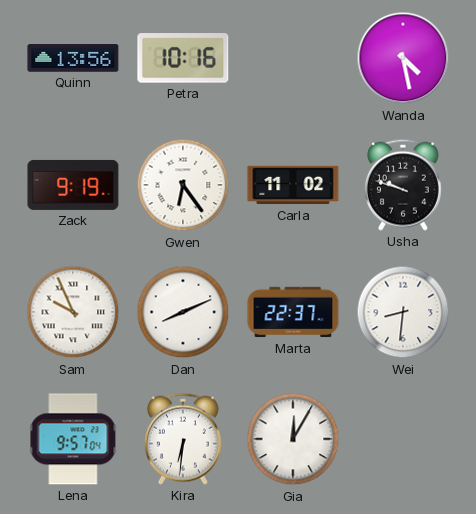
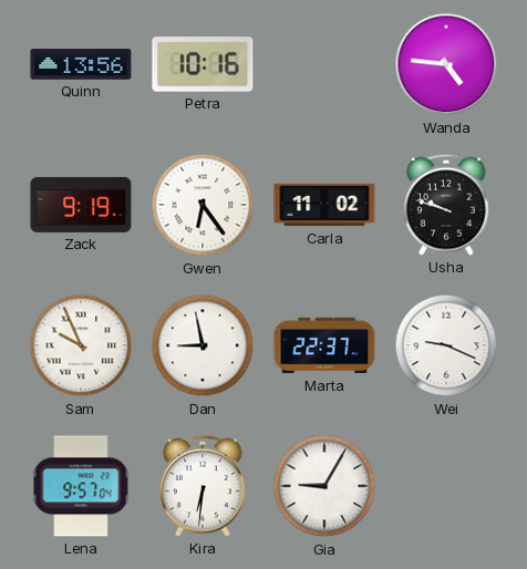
Wanda: 4:28 -> 4:46
Dan: 8:11 -> 8:58
Wei: 8:31 -> 9:19
Gia: 12:05 -> 9:05
